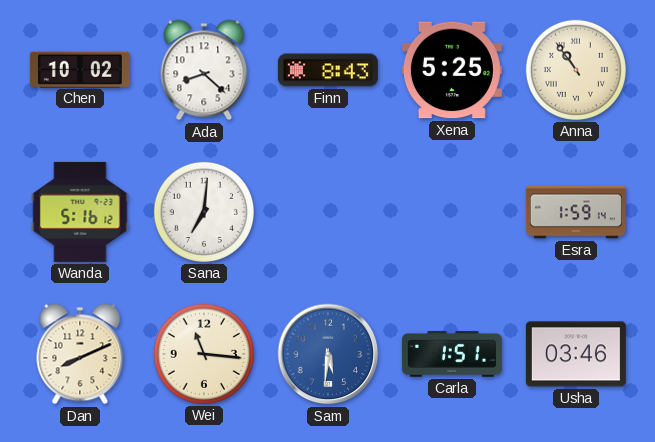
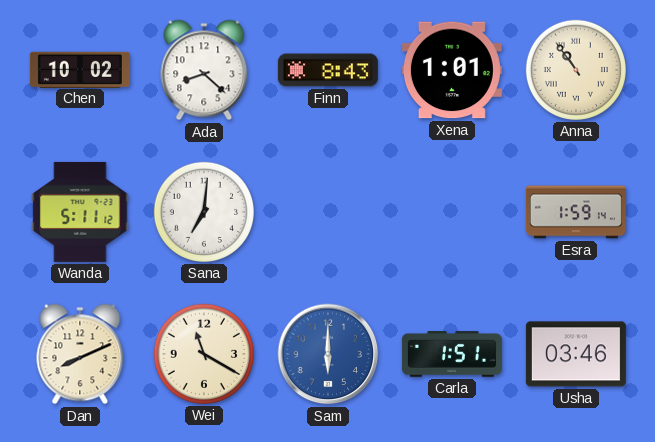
Xena: 5:25 -> 1:01
Wanda: 5:16 -> 5:11
Wei: 11:16 -> 11:20
Sam: 5:31 -> 6:00
